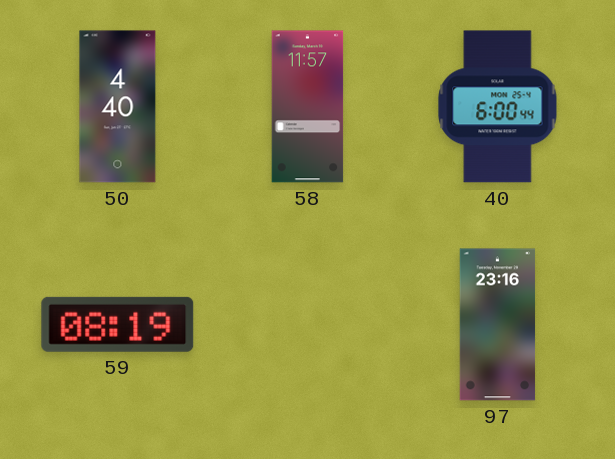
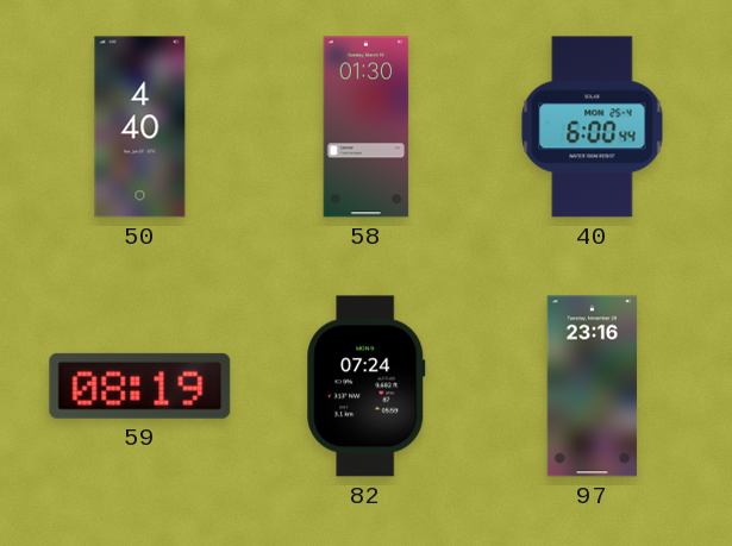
58: 11:57 -> 01:30
82: none -> 07:24
